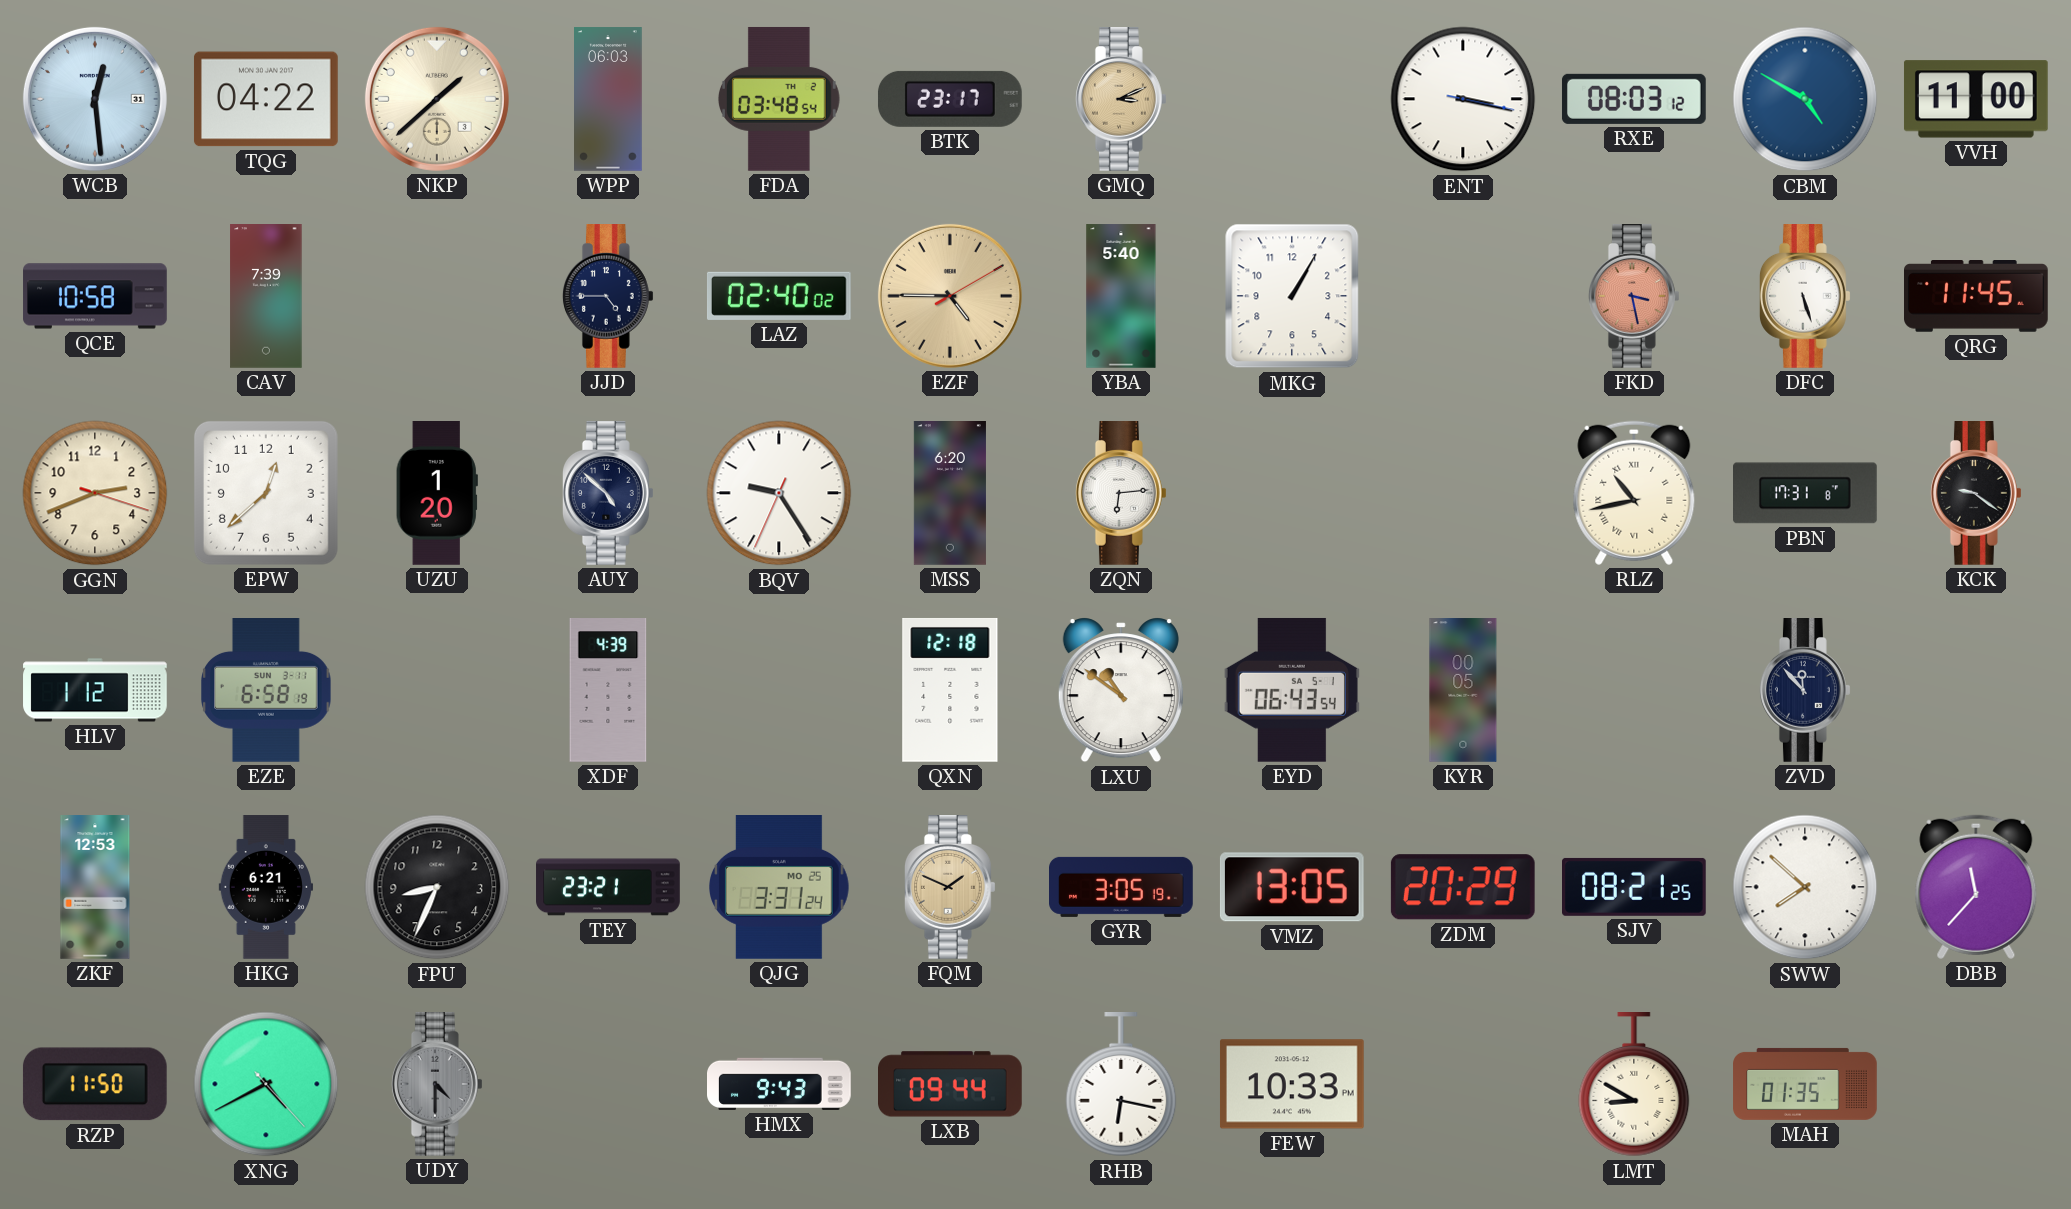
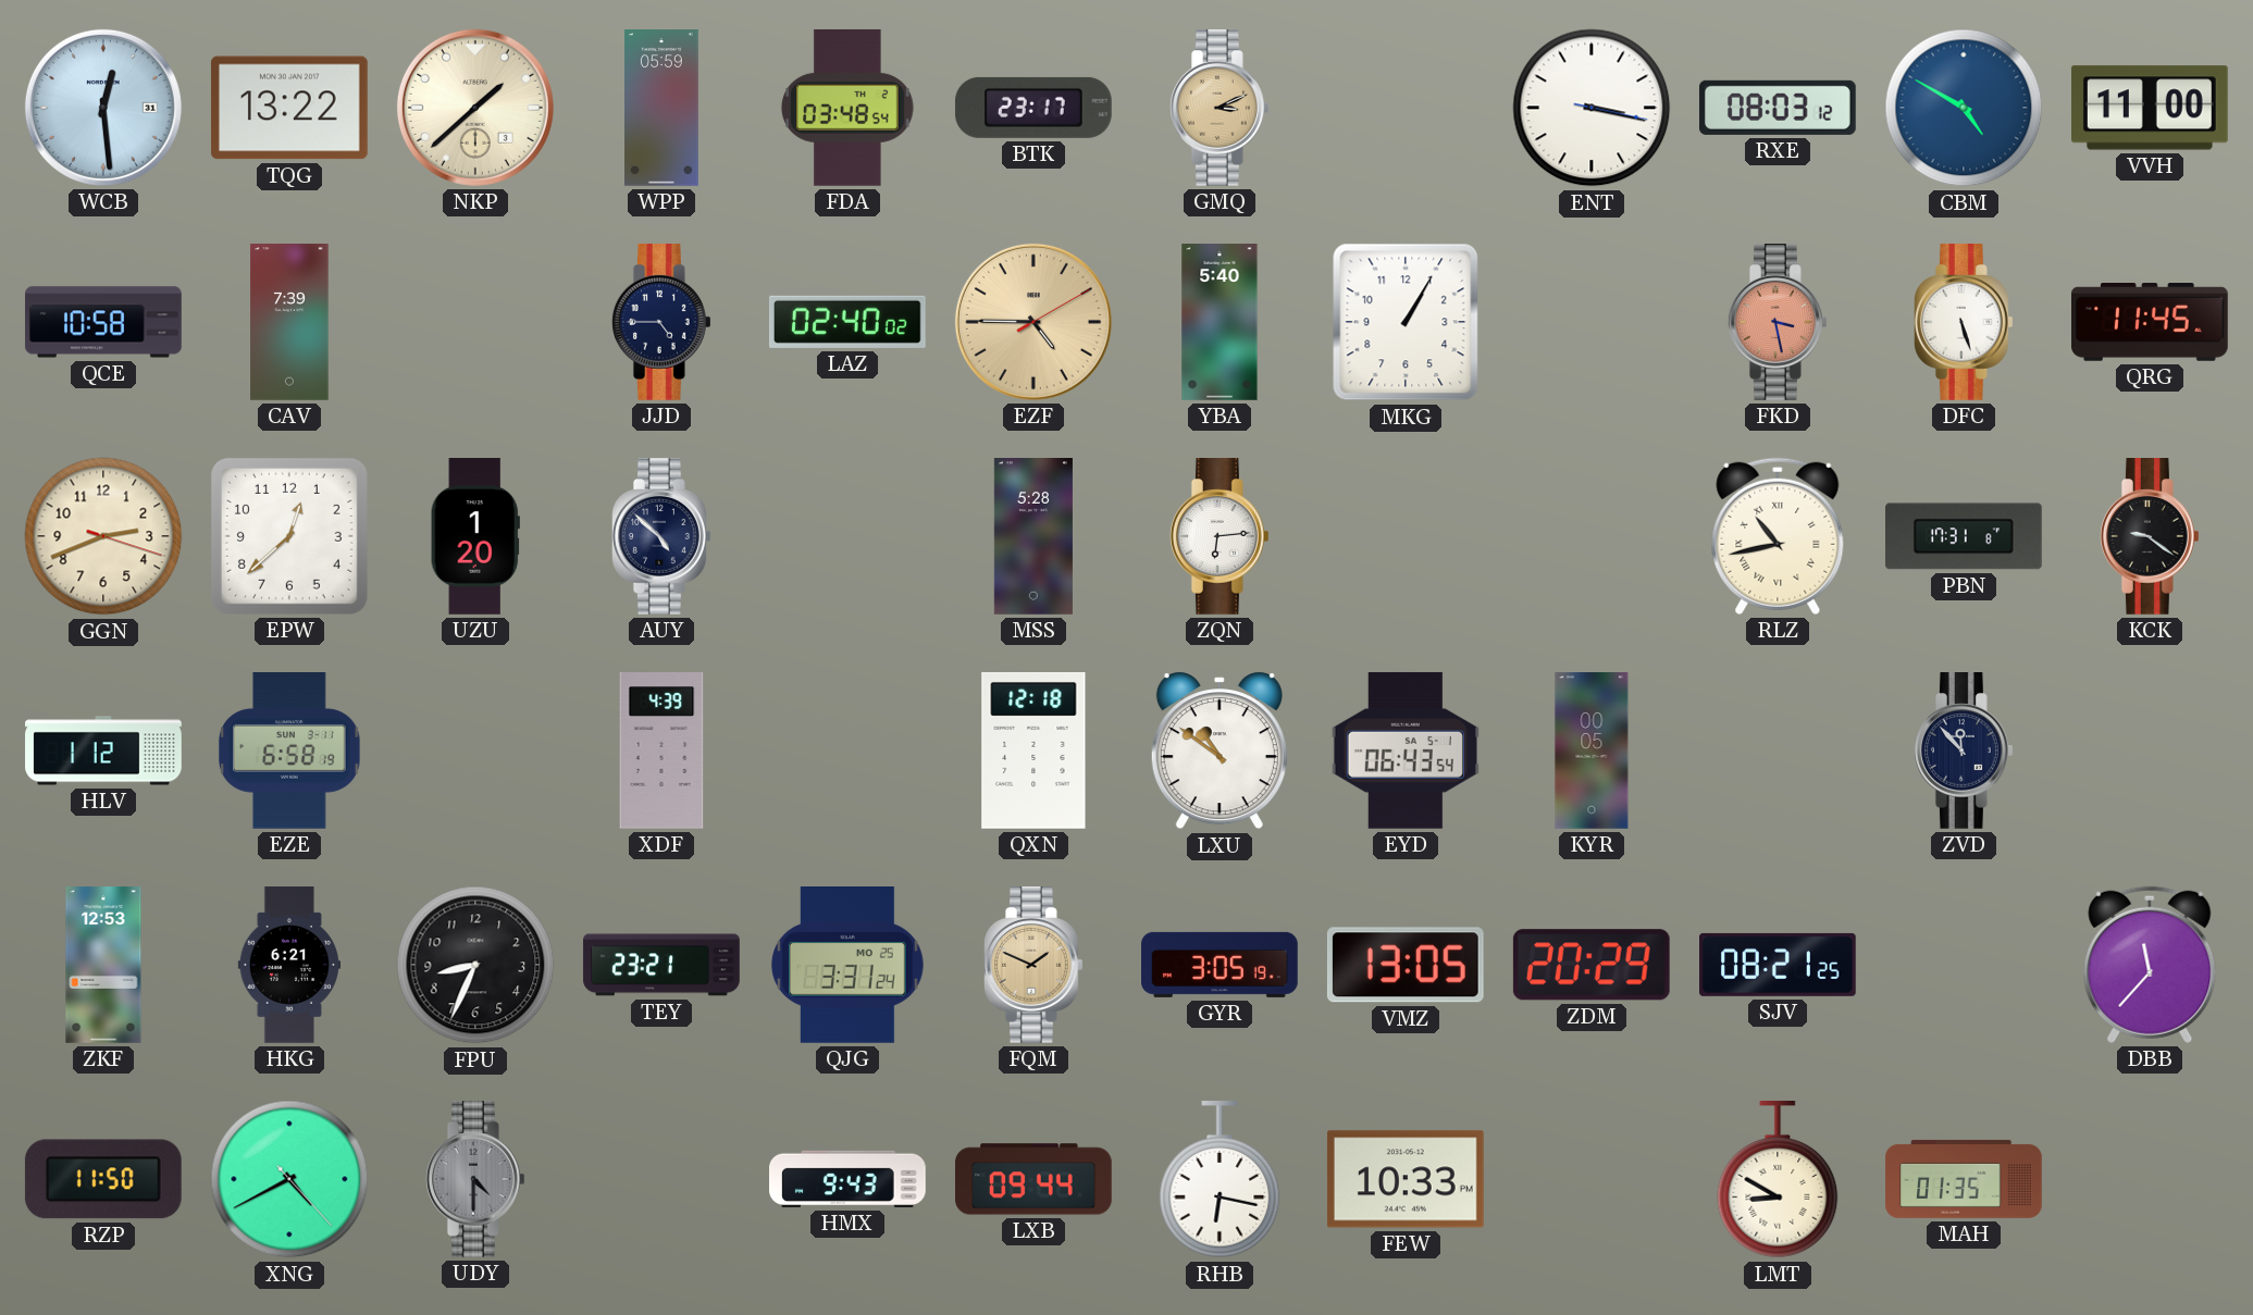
TQG: 04:22 -> 13:22
WPP: 06:03 -> 05:59
BQV: 9:24 -> none
MSS: 6:20 -> 5:28
SWW: 7:52 -> none
